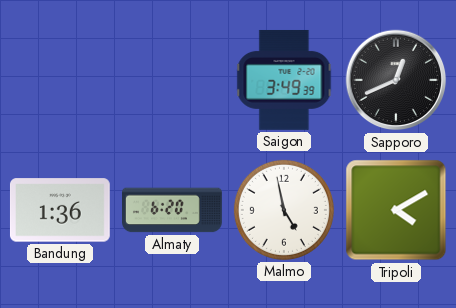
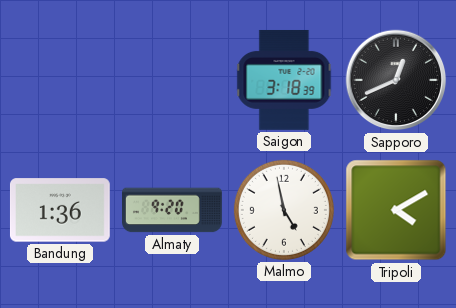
Saigon: 3:49 -> 3:18
Almaty: 6:20 -> 9:20
